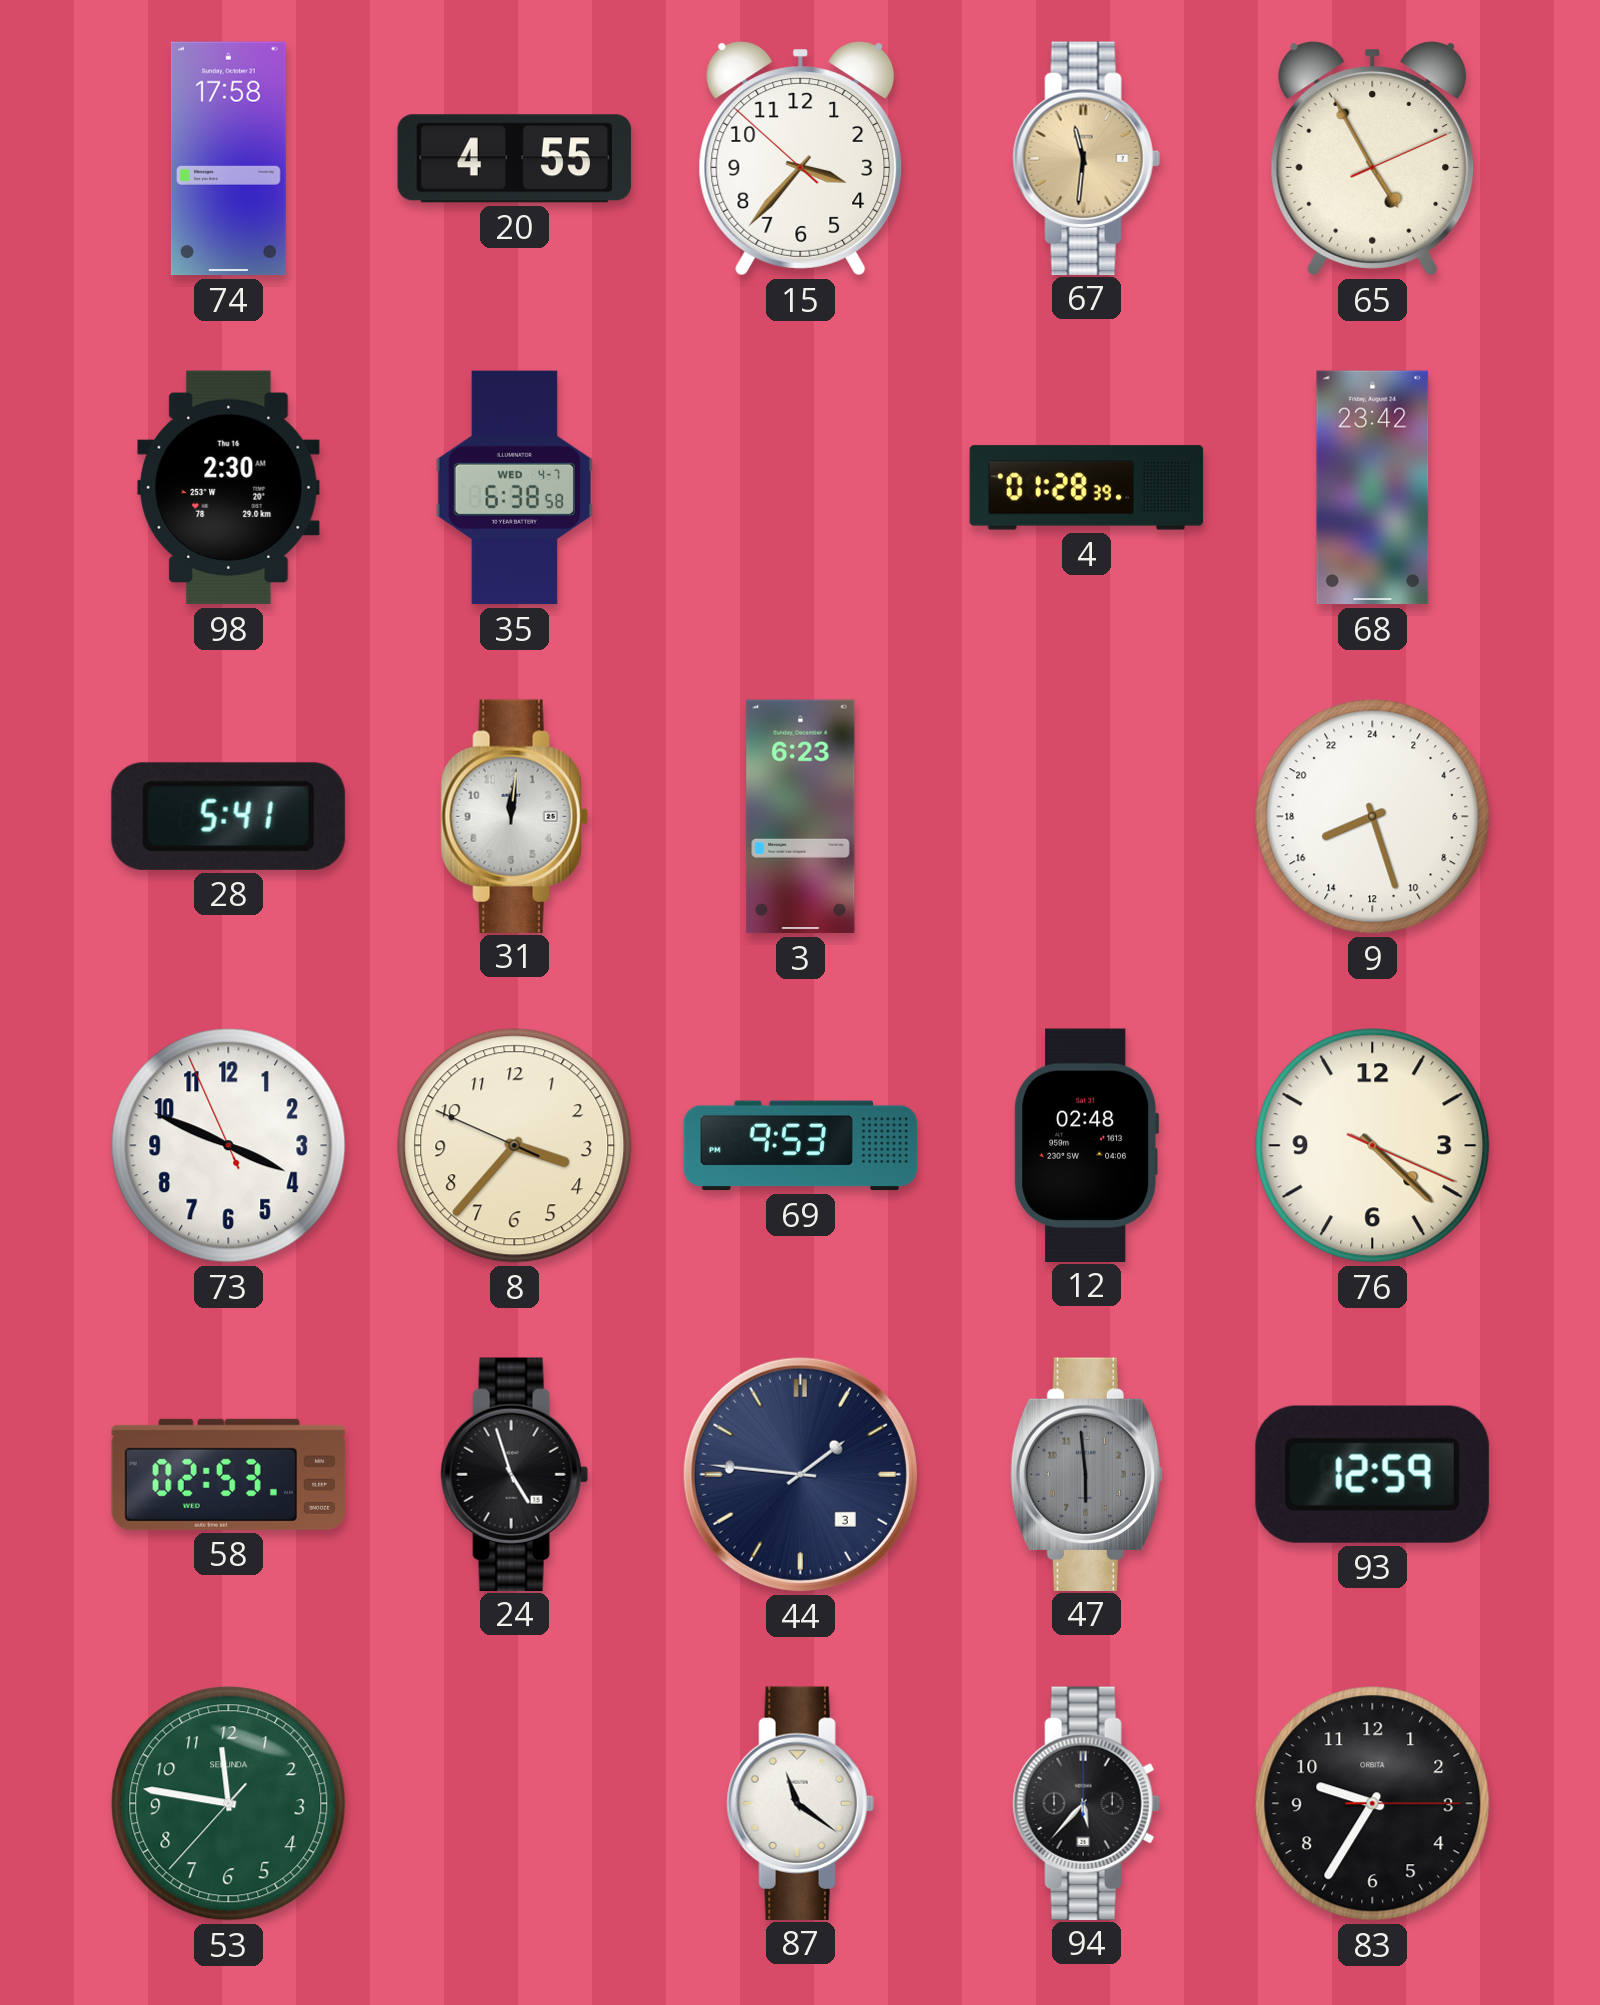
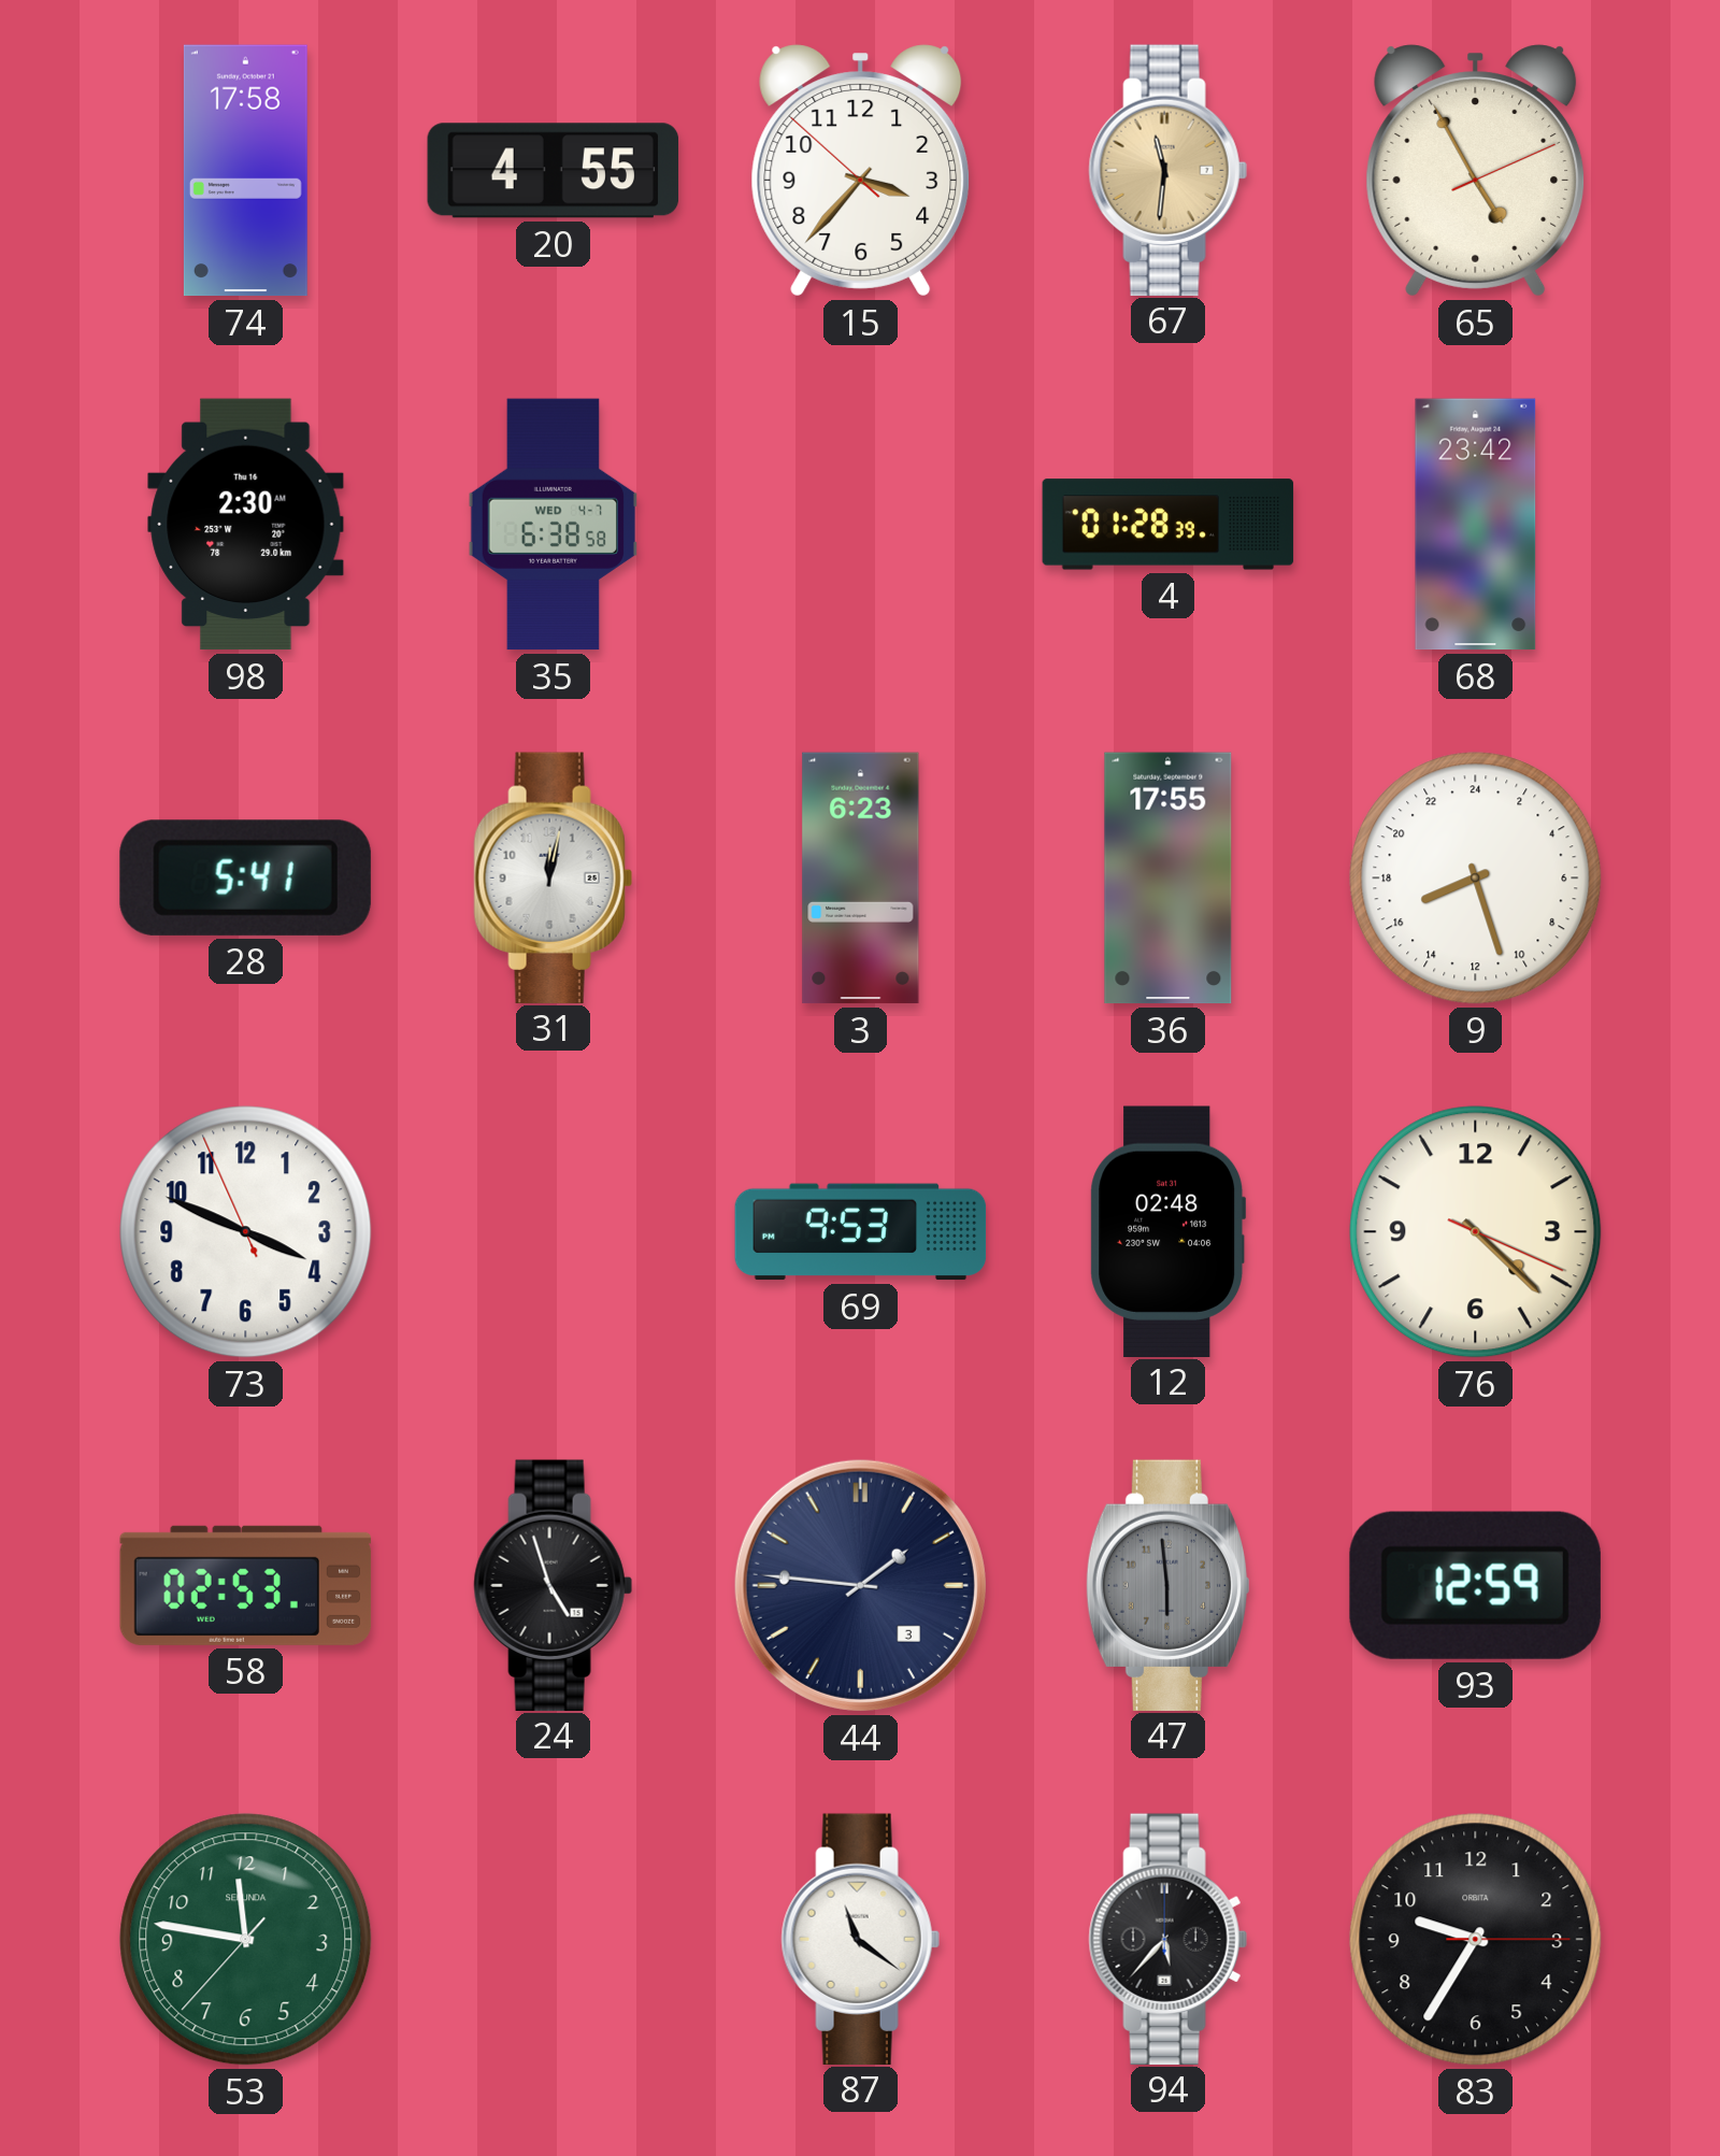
31: 12:01 -> 12:02
36: none -> 17:55
8: 3:36 -> none
